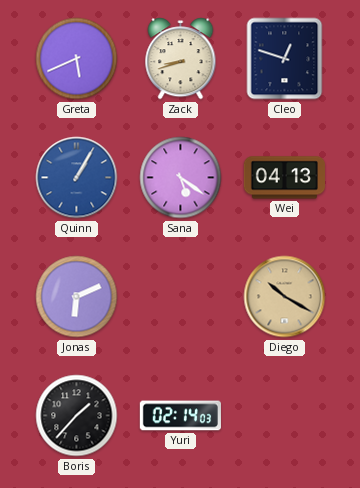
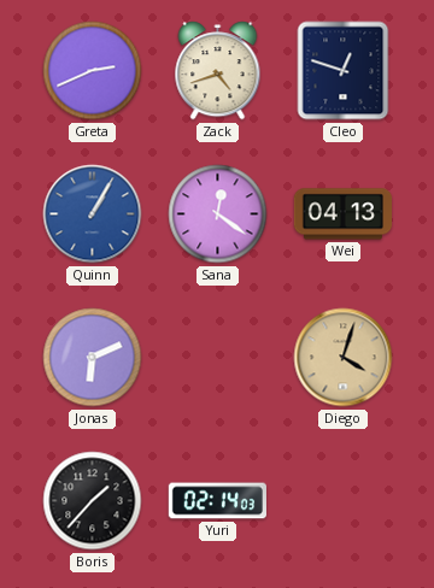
Greta: 5:41 -> 2:41
Zack: 8:42 -> 4:42
Sana: 5:21 -> 12:21
Diego: 10:20 -> 4:03
